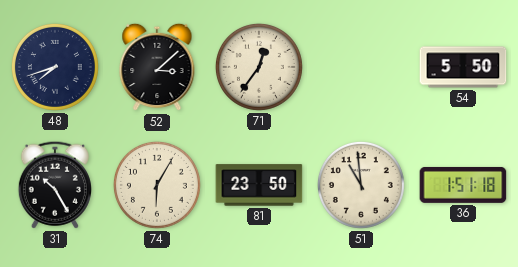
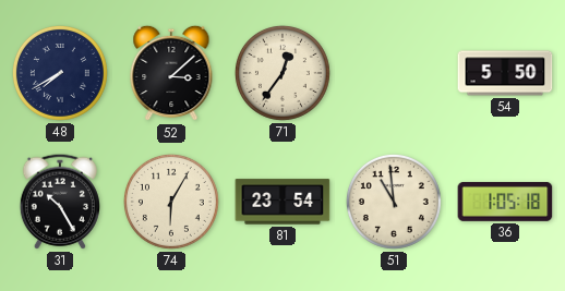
48: 7:42 -> 7:40
81: 23:50 -> 23:54
36: 1:51 -> 1:05
